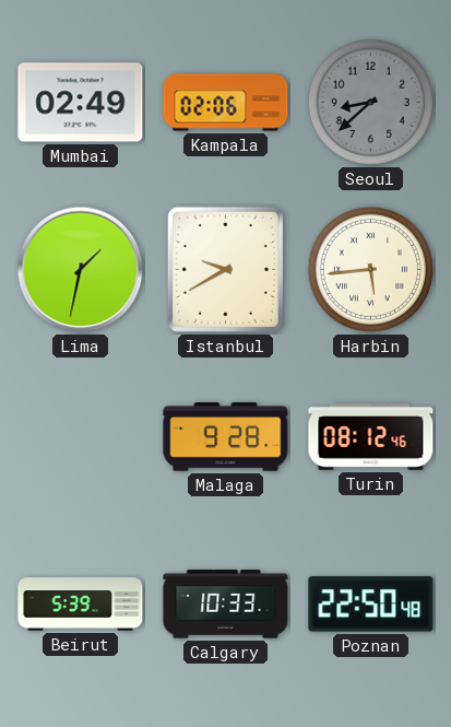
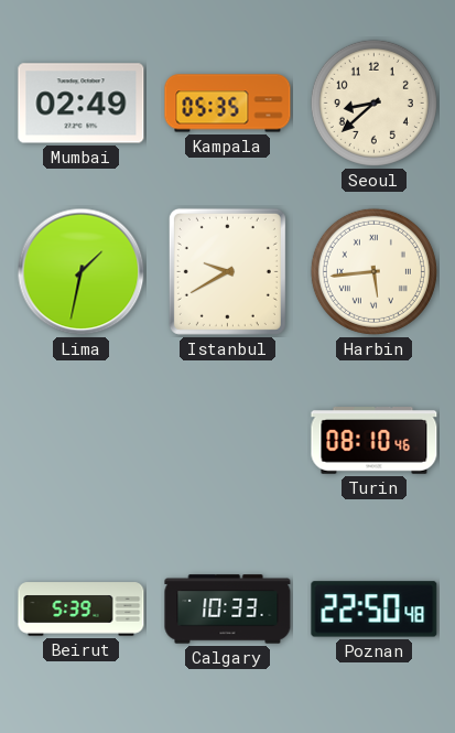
Kampala: 02:06 -> 05:35
Seoul dial: grey -> cream
Malaga: 9:28 -> none
Turin: 08:12 -> 08:10
